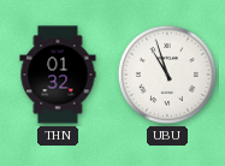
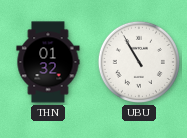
UBU: 10:57 -> 10:55
